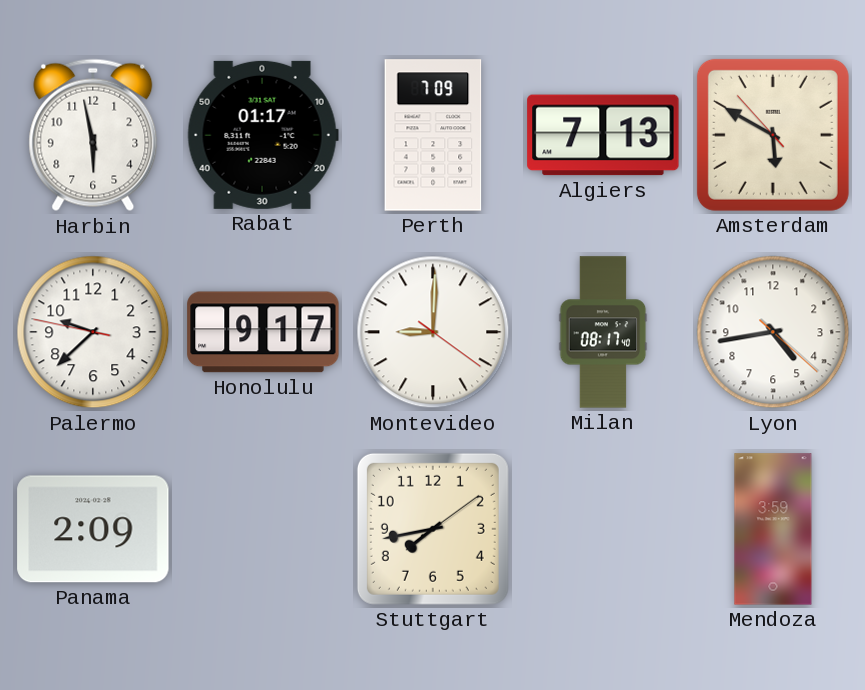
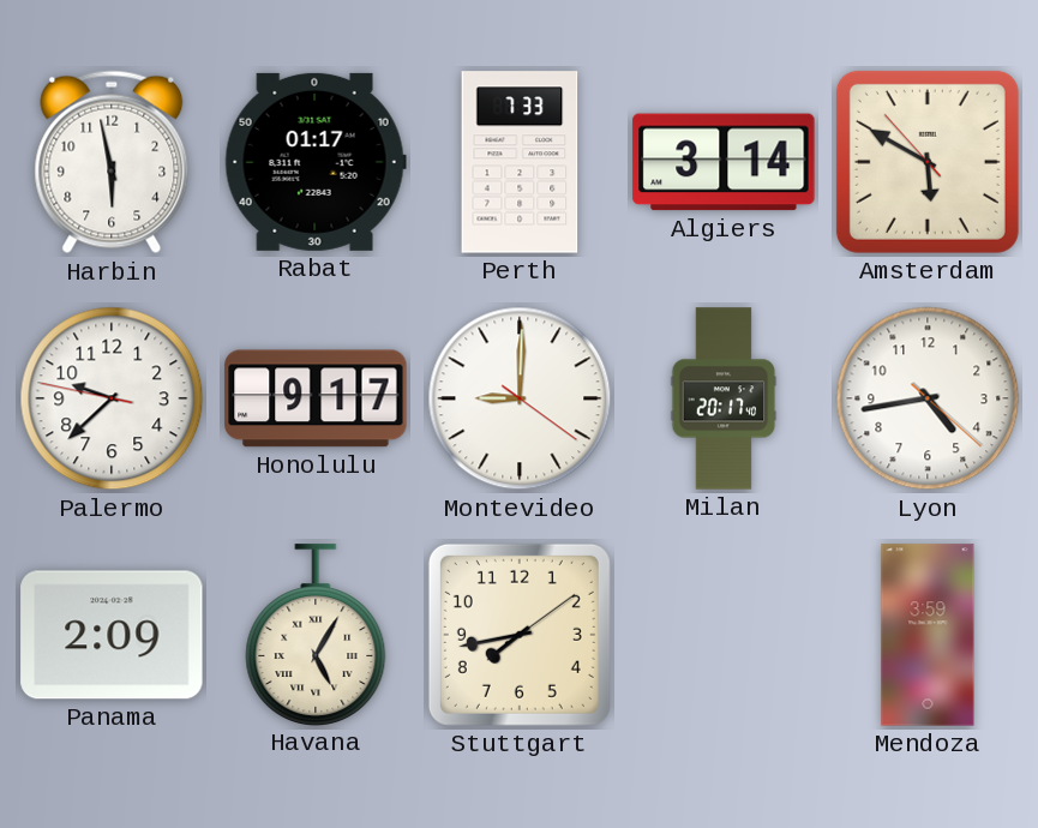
Perth: 7:09 -> 7:33
Algiers: 7:13 -> 3:14
Milan: 08:17 -> 20:17
Havana: none -> 5:05
